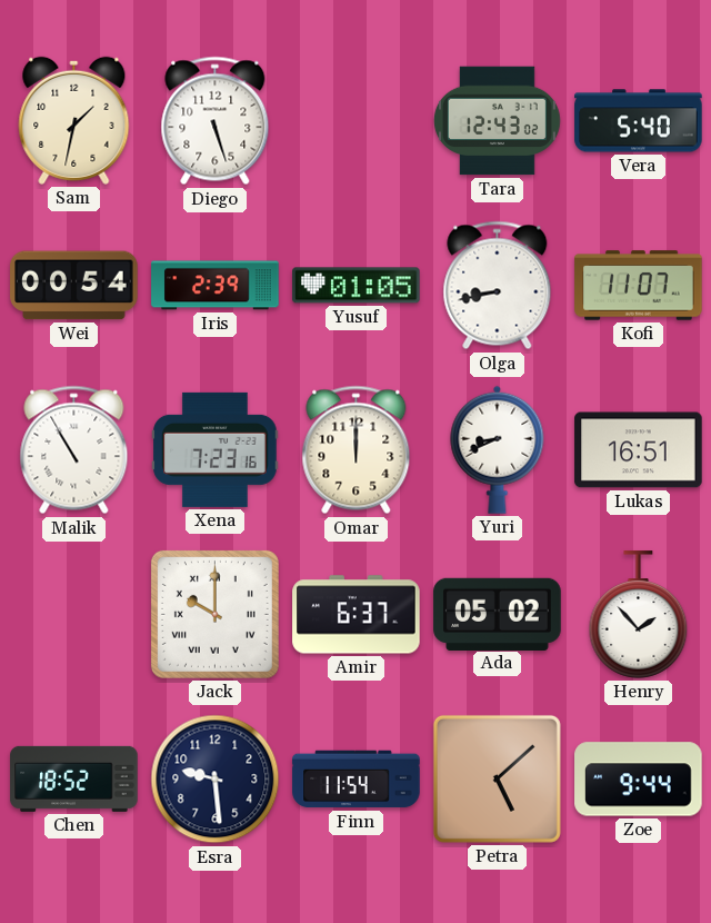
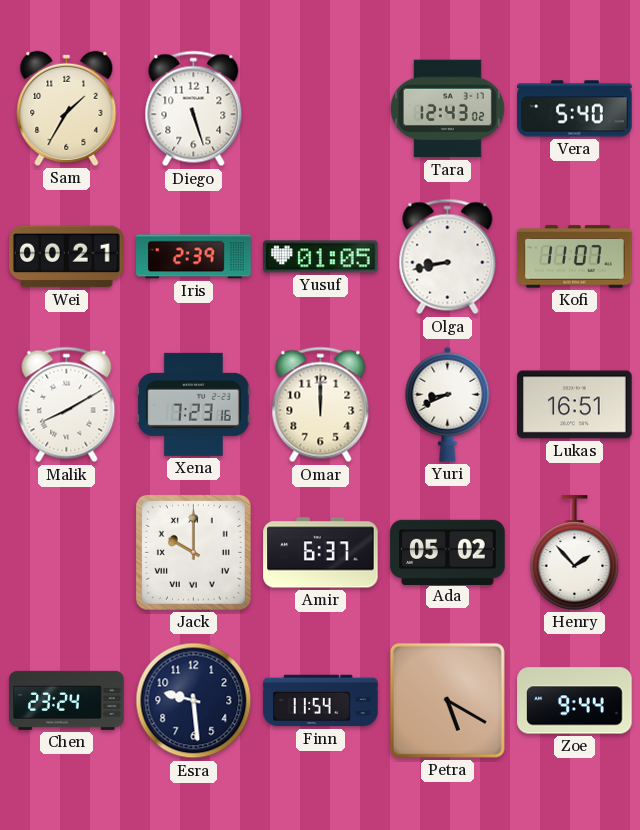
Sam: 1:32 -> 1:35
Wei: 00:54 -> 00:21
Malik: 10:55 -> 8:10
Chen: 18:52 -> 23:24
Petra: 5:08 -> 5:20
